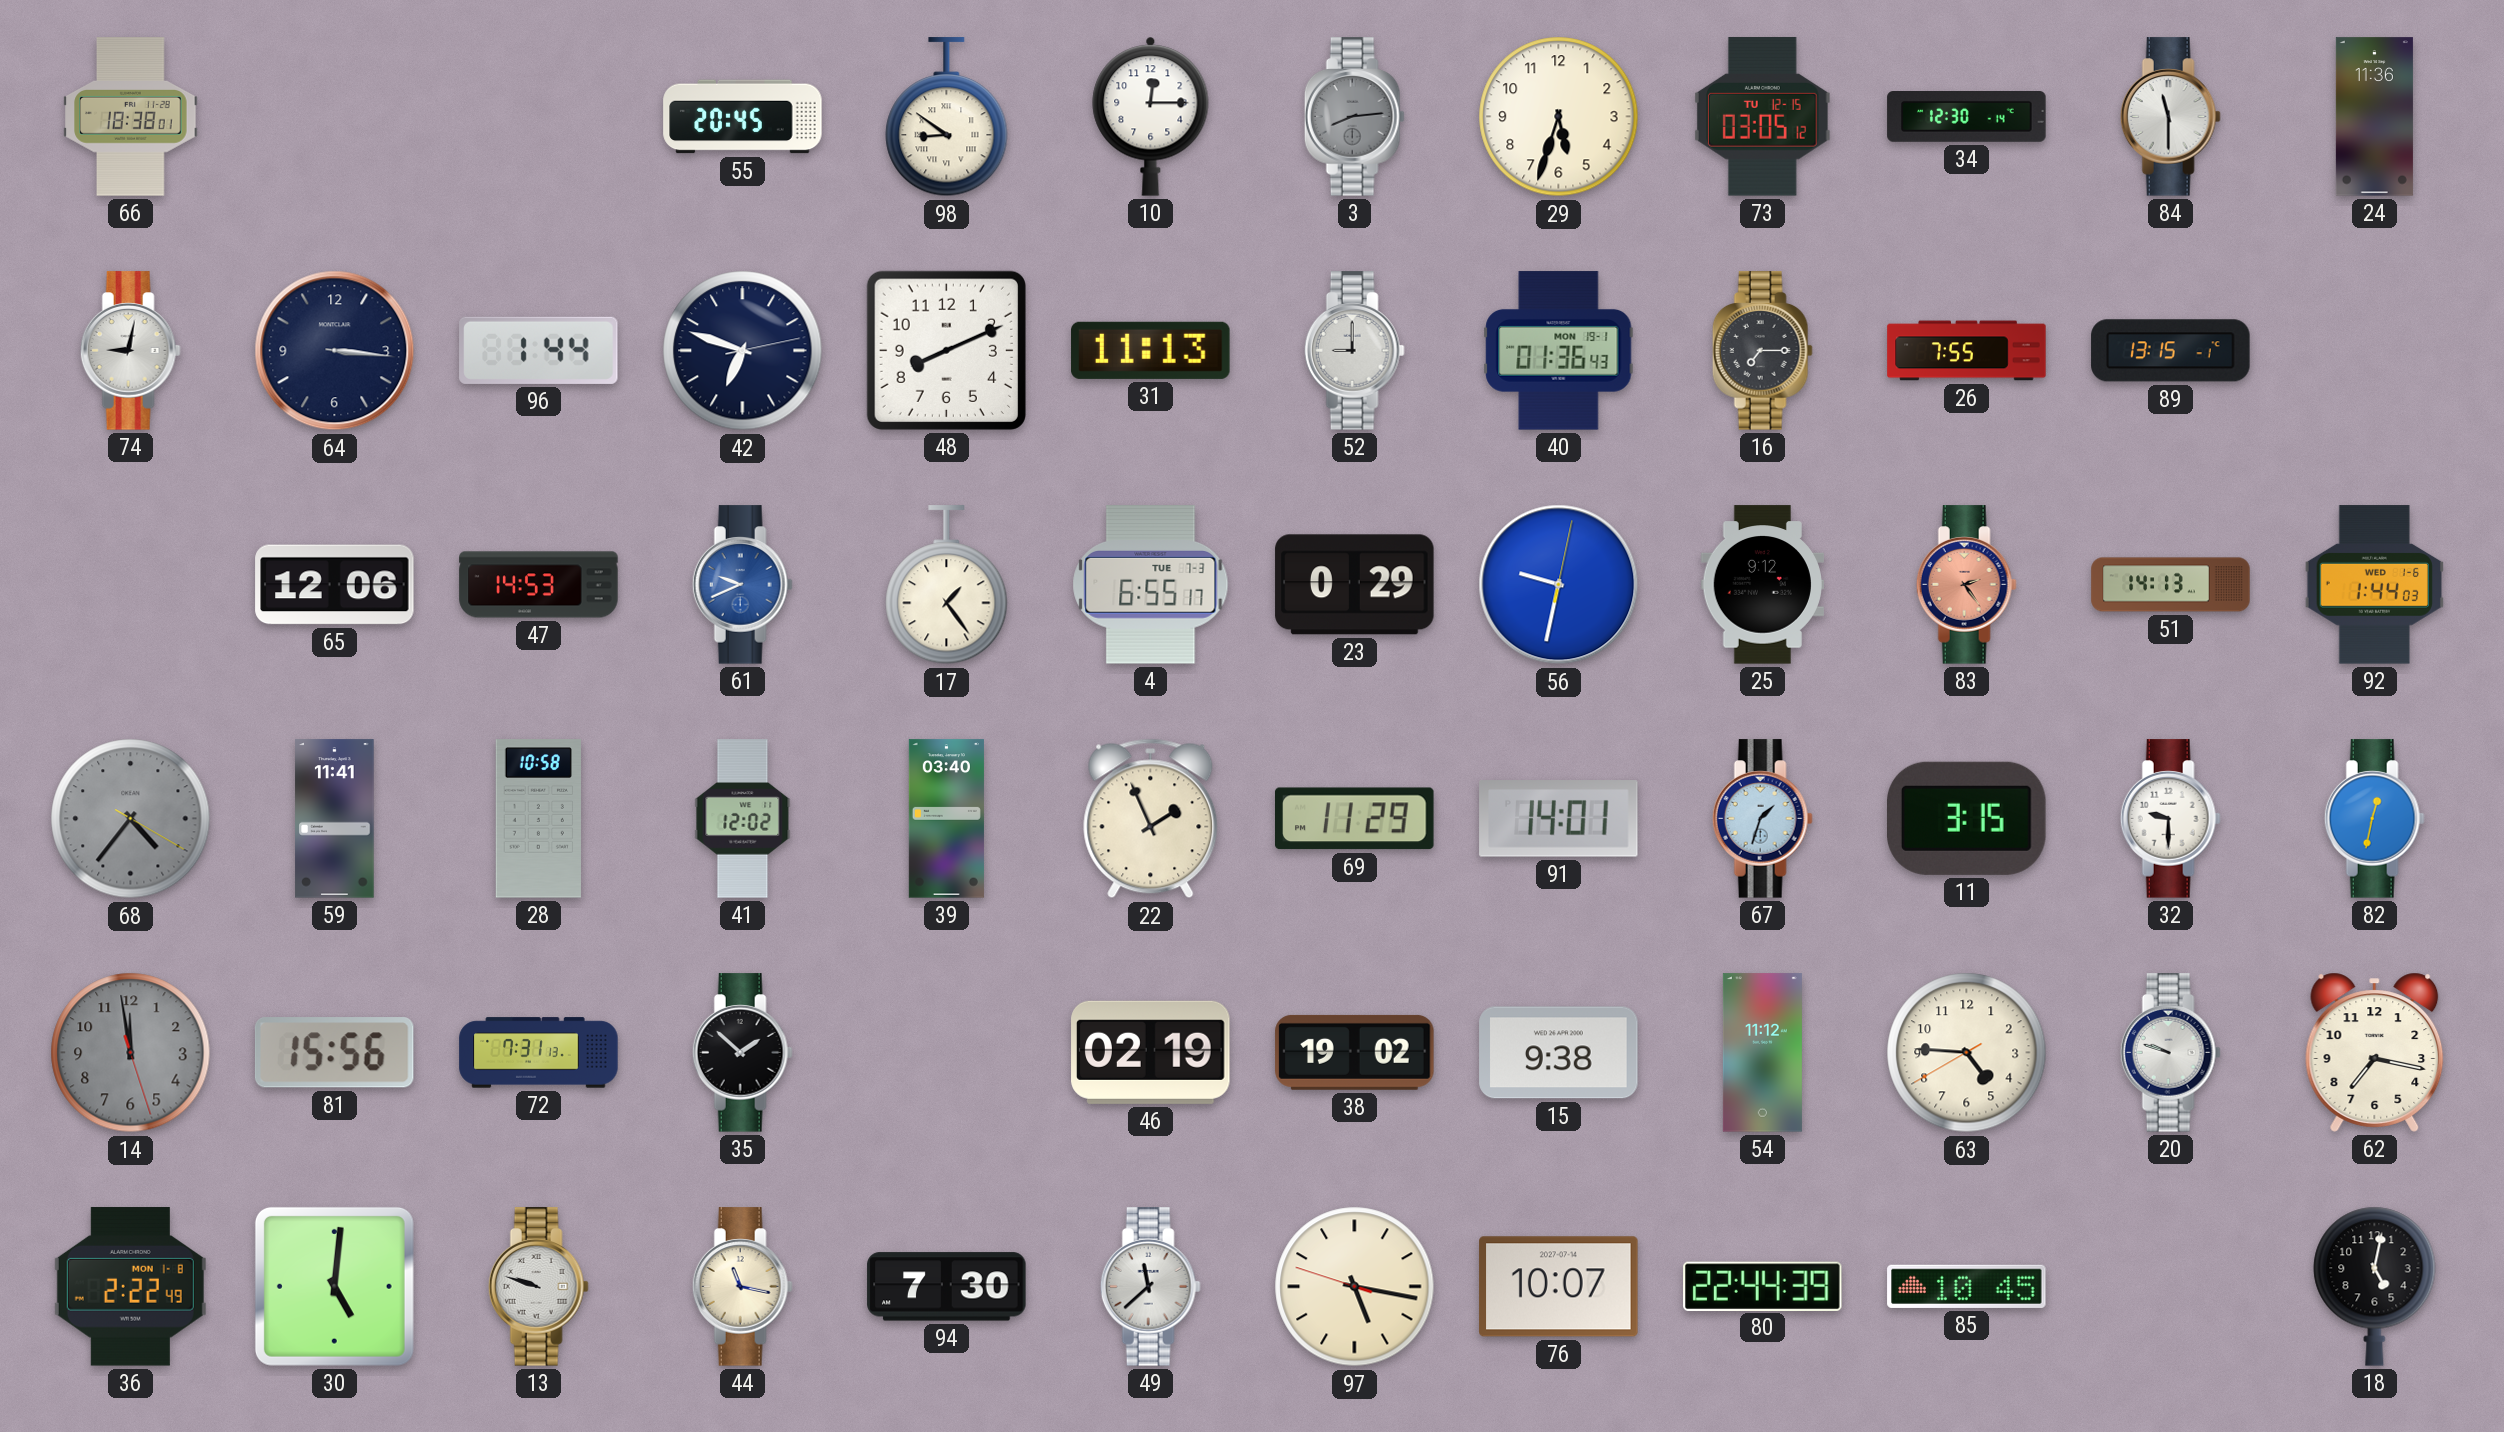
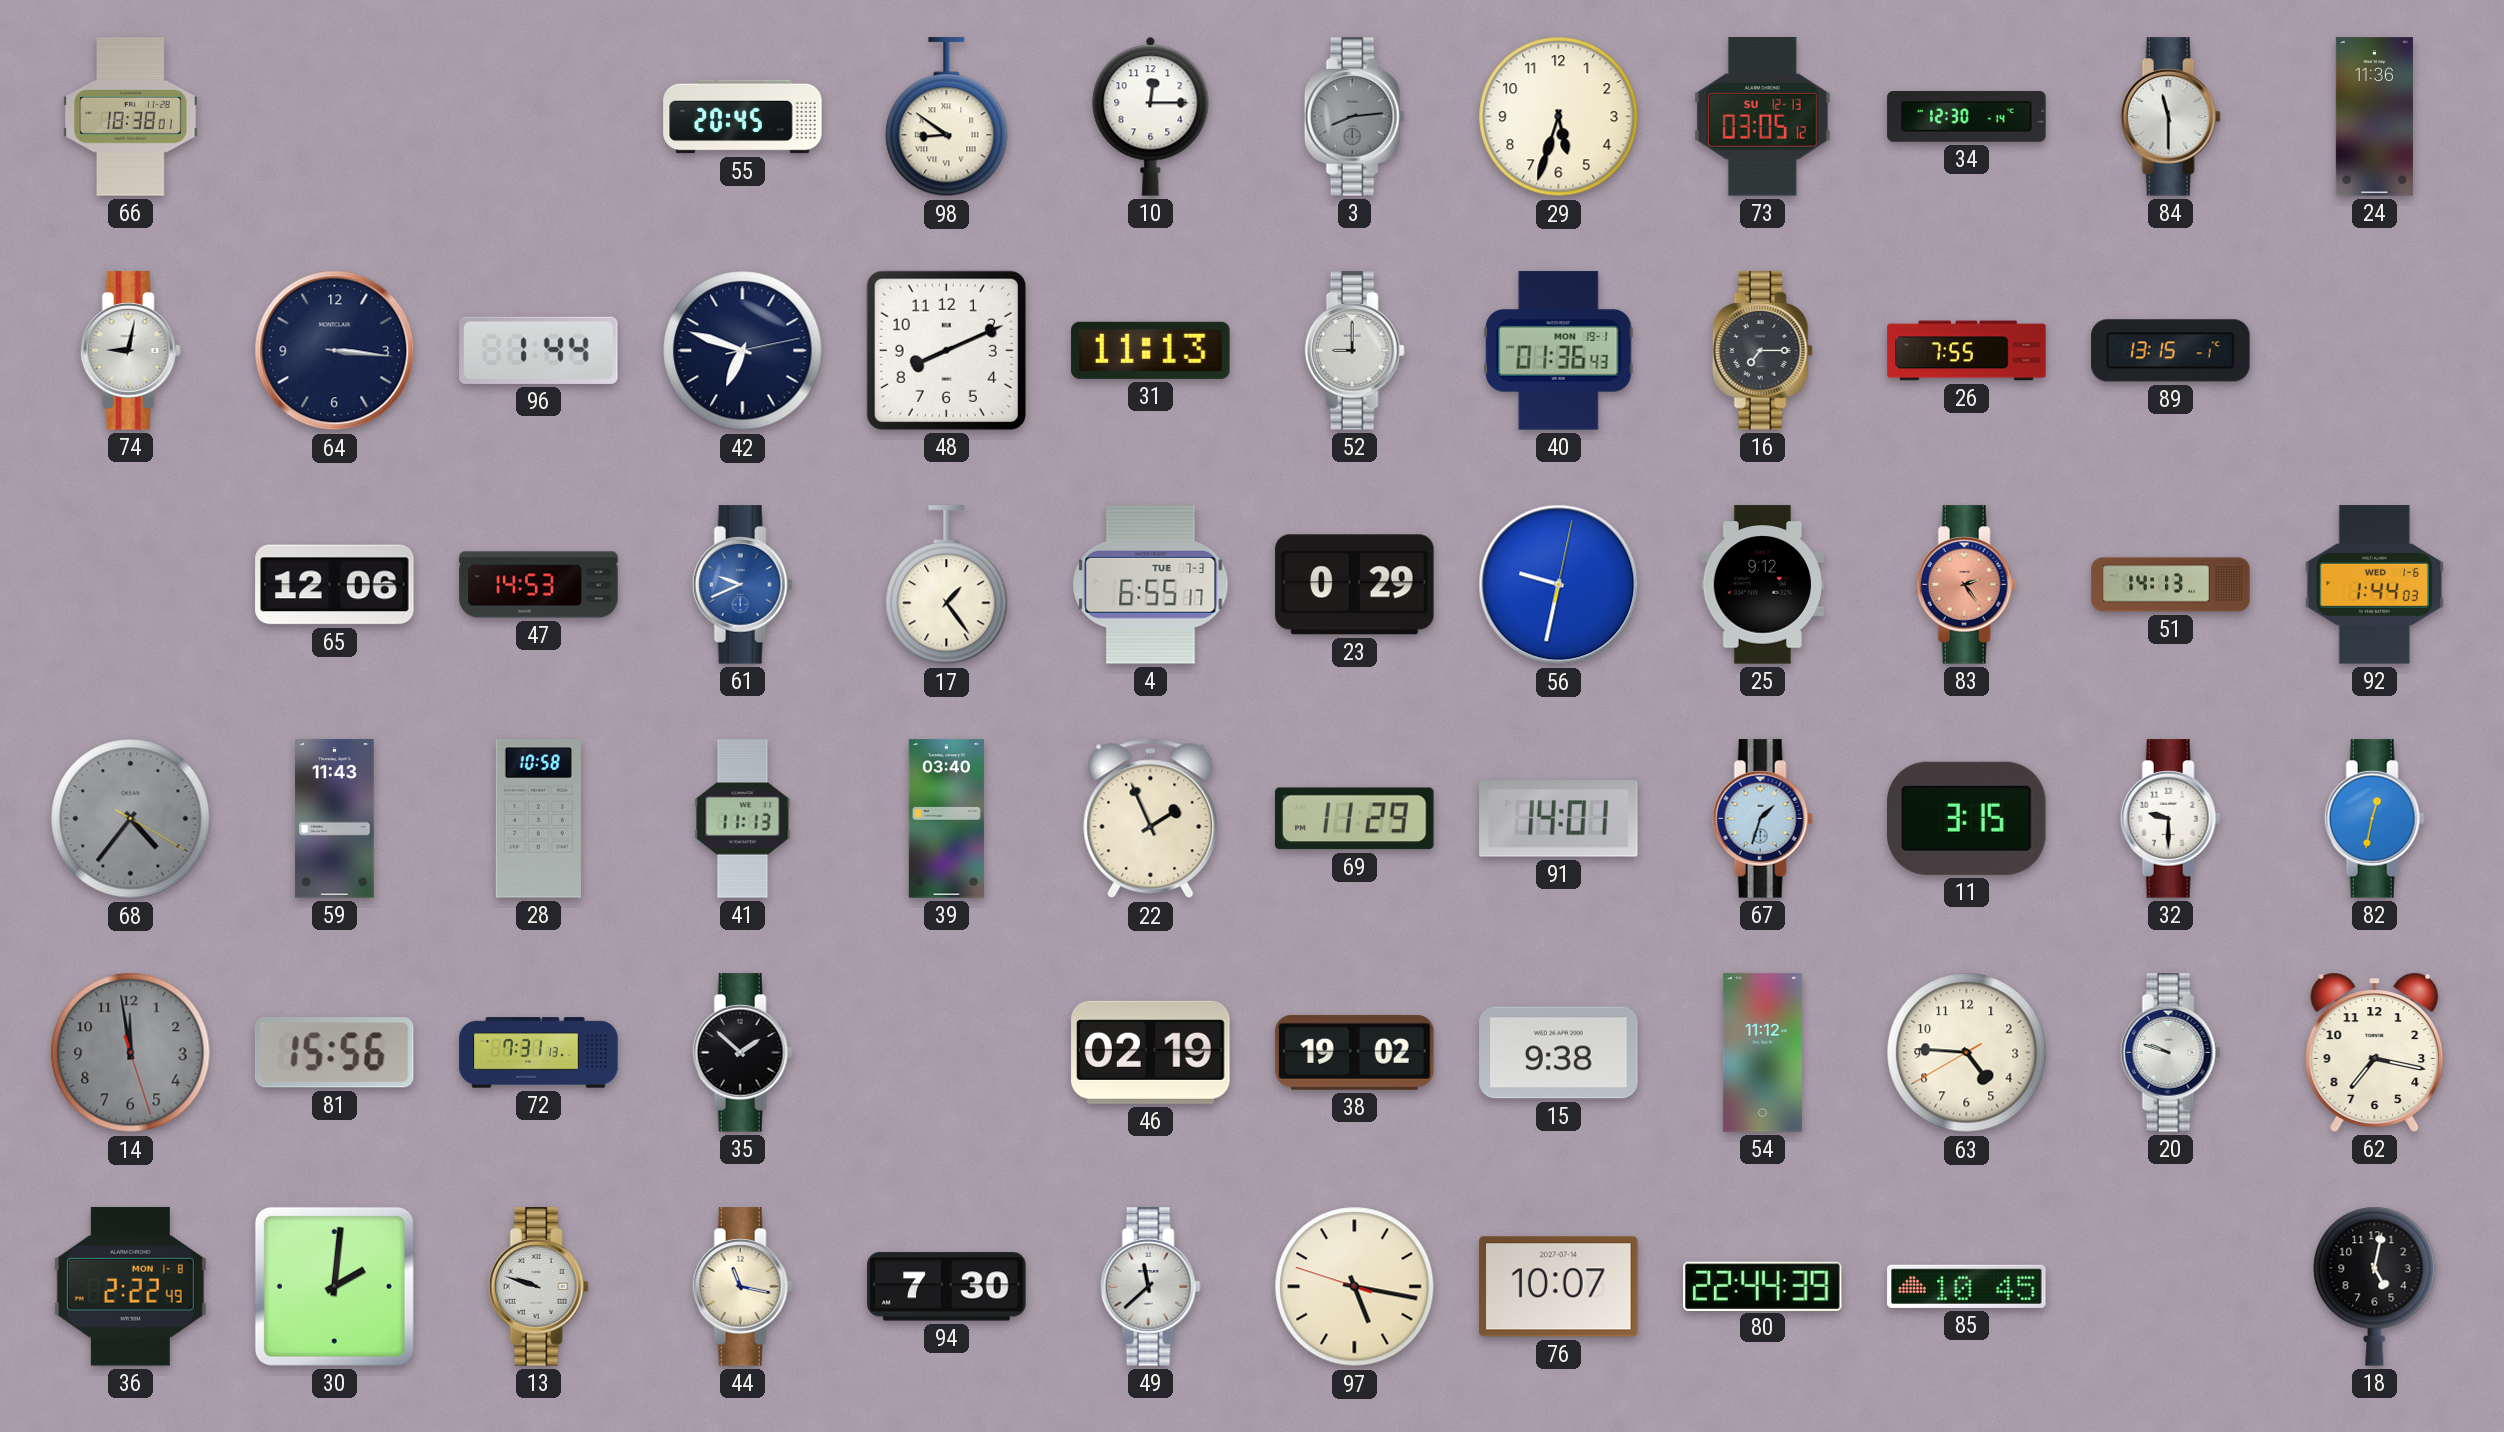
73 date: TU 12-15 -> SU 12-13
59: 11:41 -> 11:43
41: 12:02 -> 11:13
30: 5:01 -> 2:01
